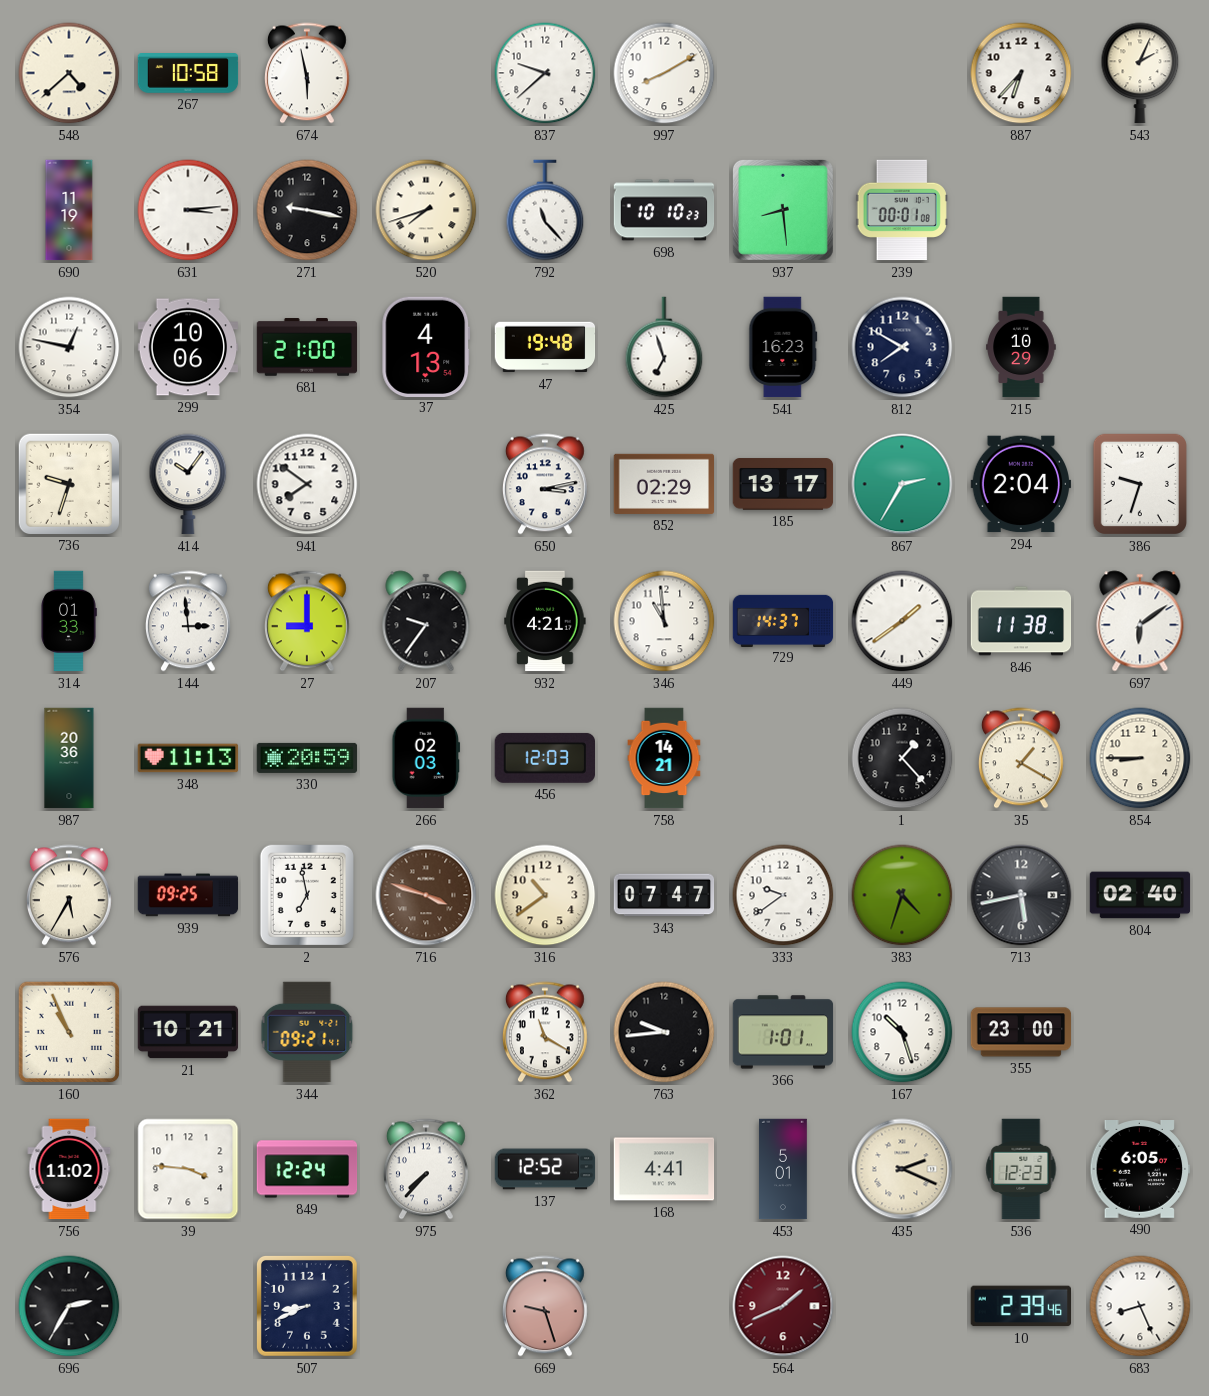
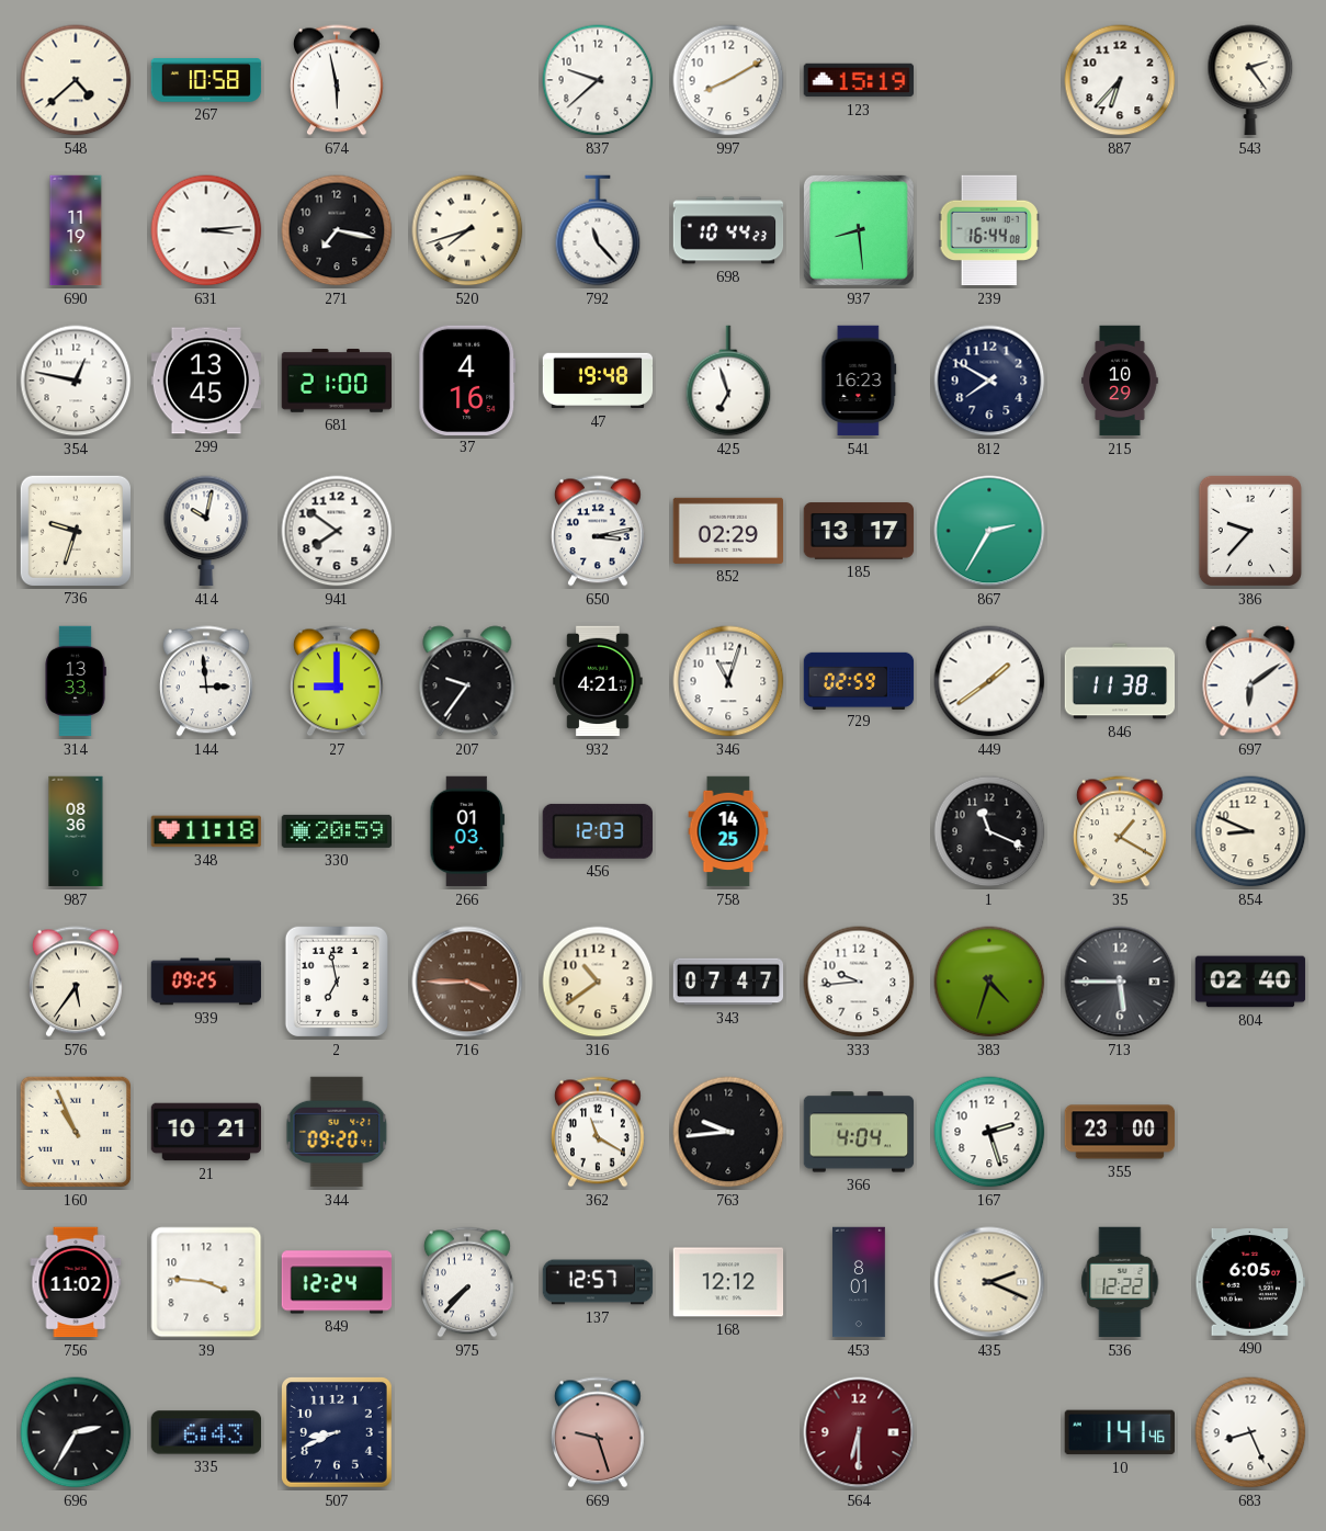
123: none -> 15:19
543: 2:04 -> 2:24
271: 9:17 -> 7:17
698: 10:10 -> 10:44
239: 00:01 -> 16:44
299: 10:06 -> 13:45
37: 4:13 -> 4:16
414: 10:06 -> 10:02
294: 2:04 -> none
386: 9:33 -> 9:37
314: 01:33 -> 13:33
346: 10:59 -> 11:03
729: 14:37 -> 02:59
987: 20:36 -> 08:36
348: 11:13 -> 11:18
266: 02:03 -> 01:03
758: 14:21 -> 14:25
1: 1:23 -> 11:19
854: 8:45 -> 8:49
576: 5:35 -> 5:36
716: 3:48 -> 3:45
333: 9:39 -> 9:44
713: 5:43 -> 5:45
344: 09:21 -> 09:20
366: 1:01 -> 4:04
167: 10:27 -> 2:27
137: 12:52 -> 12:57
168: 4:41 -> 12:12
453: 5:01 -> 8:01
536: 12:23 -> 12:22
335: none -> 6:43
564: 1:41 -> 6:30
10: 2:39 -> 1:41
